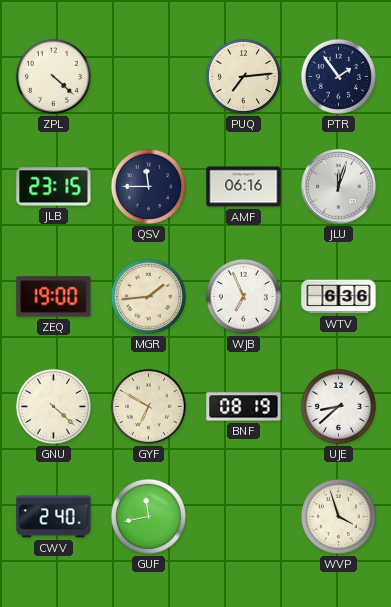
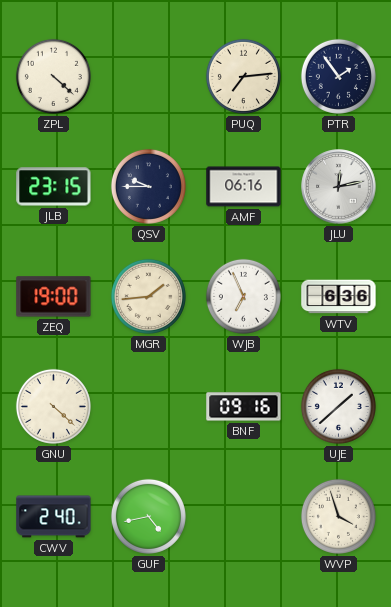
QSV: 11:45 -> 9:45
JLU: 12:03 -> 12:13
GYF: 6:50 -> none
BNF: 08:19 -> 09:16
UJE: 8:38 -> 1:38
GUF: 11:43 -> 4:43
